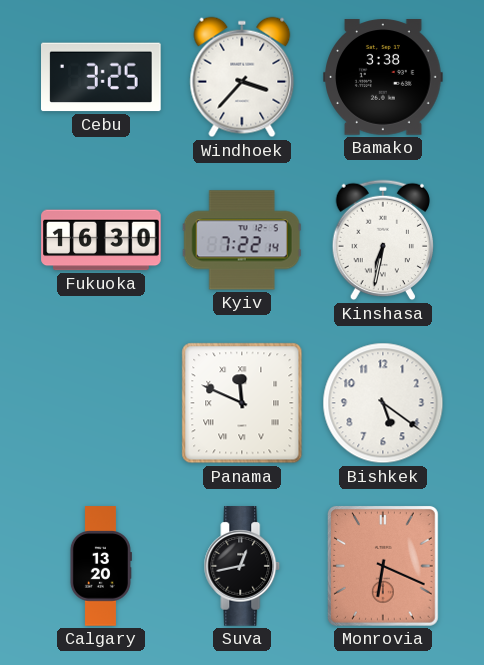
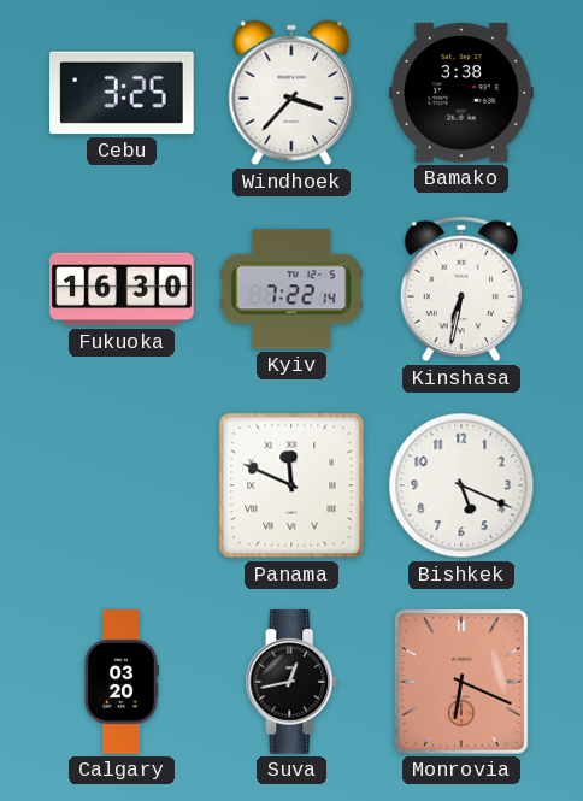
Bishkek: 5:21 -> 5:19
Calgary: 13:20 -> 03:20
